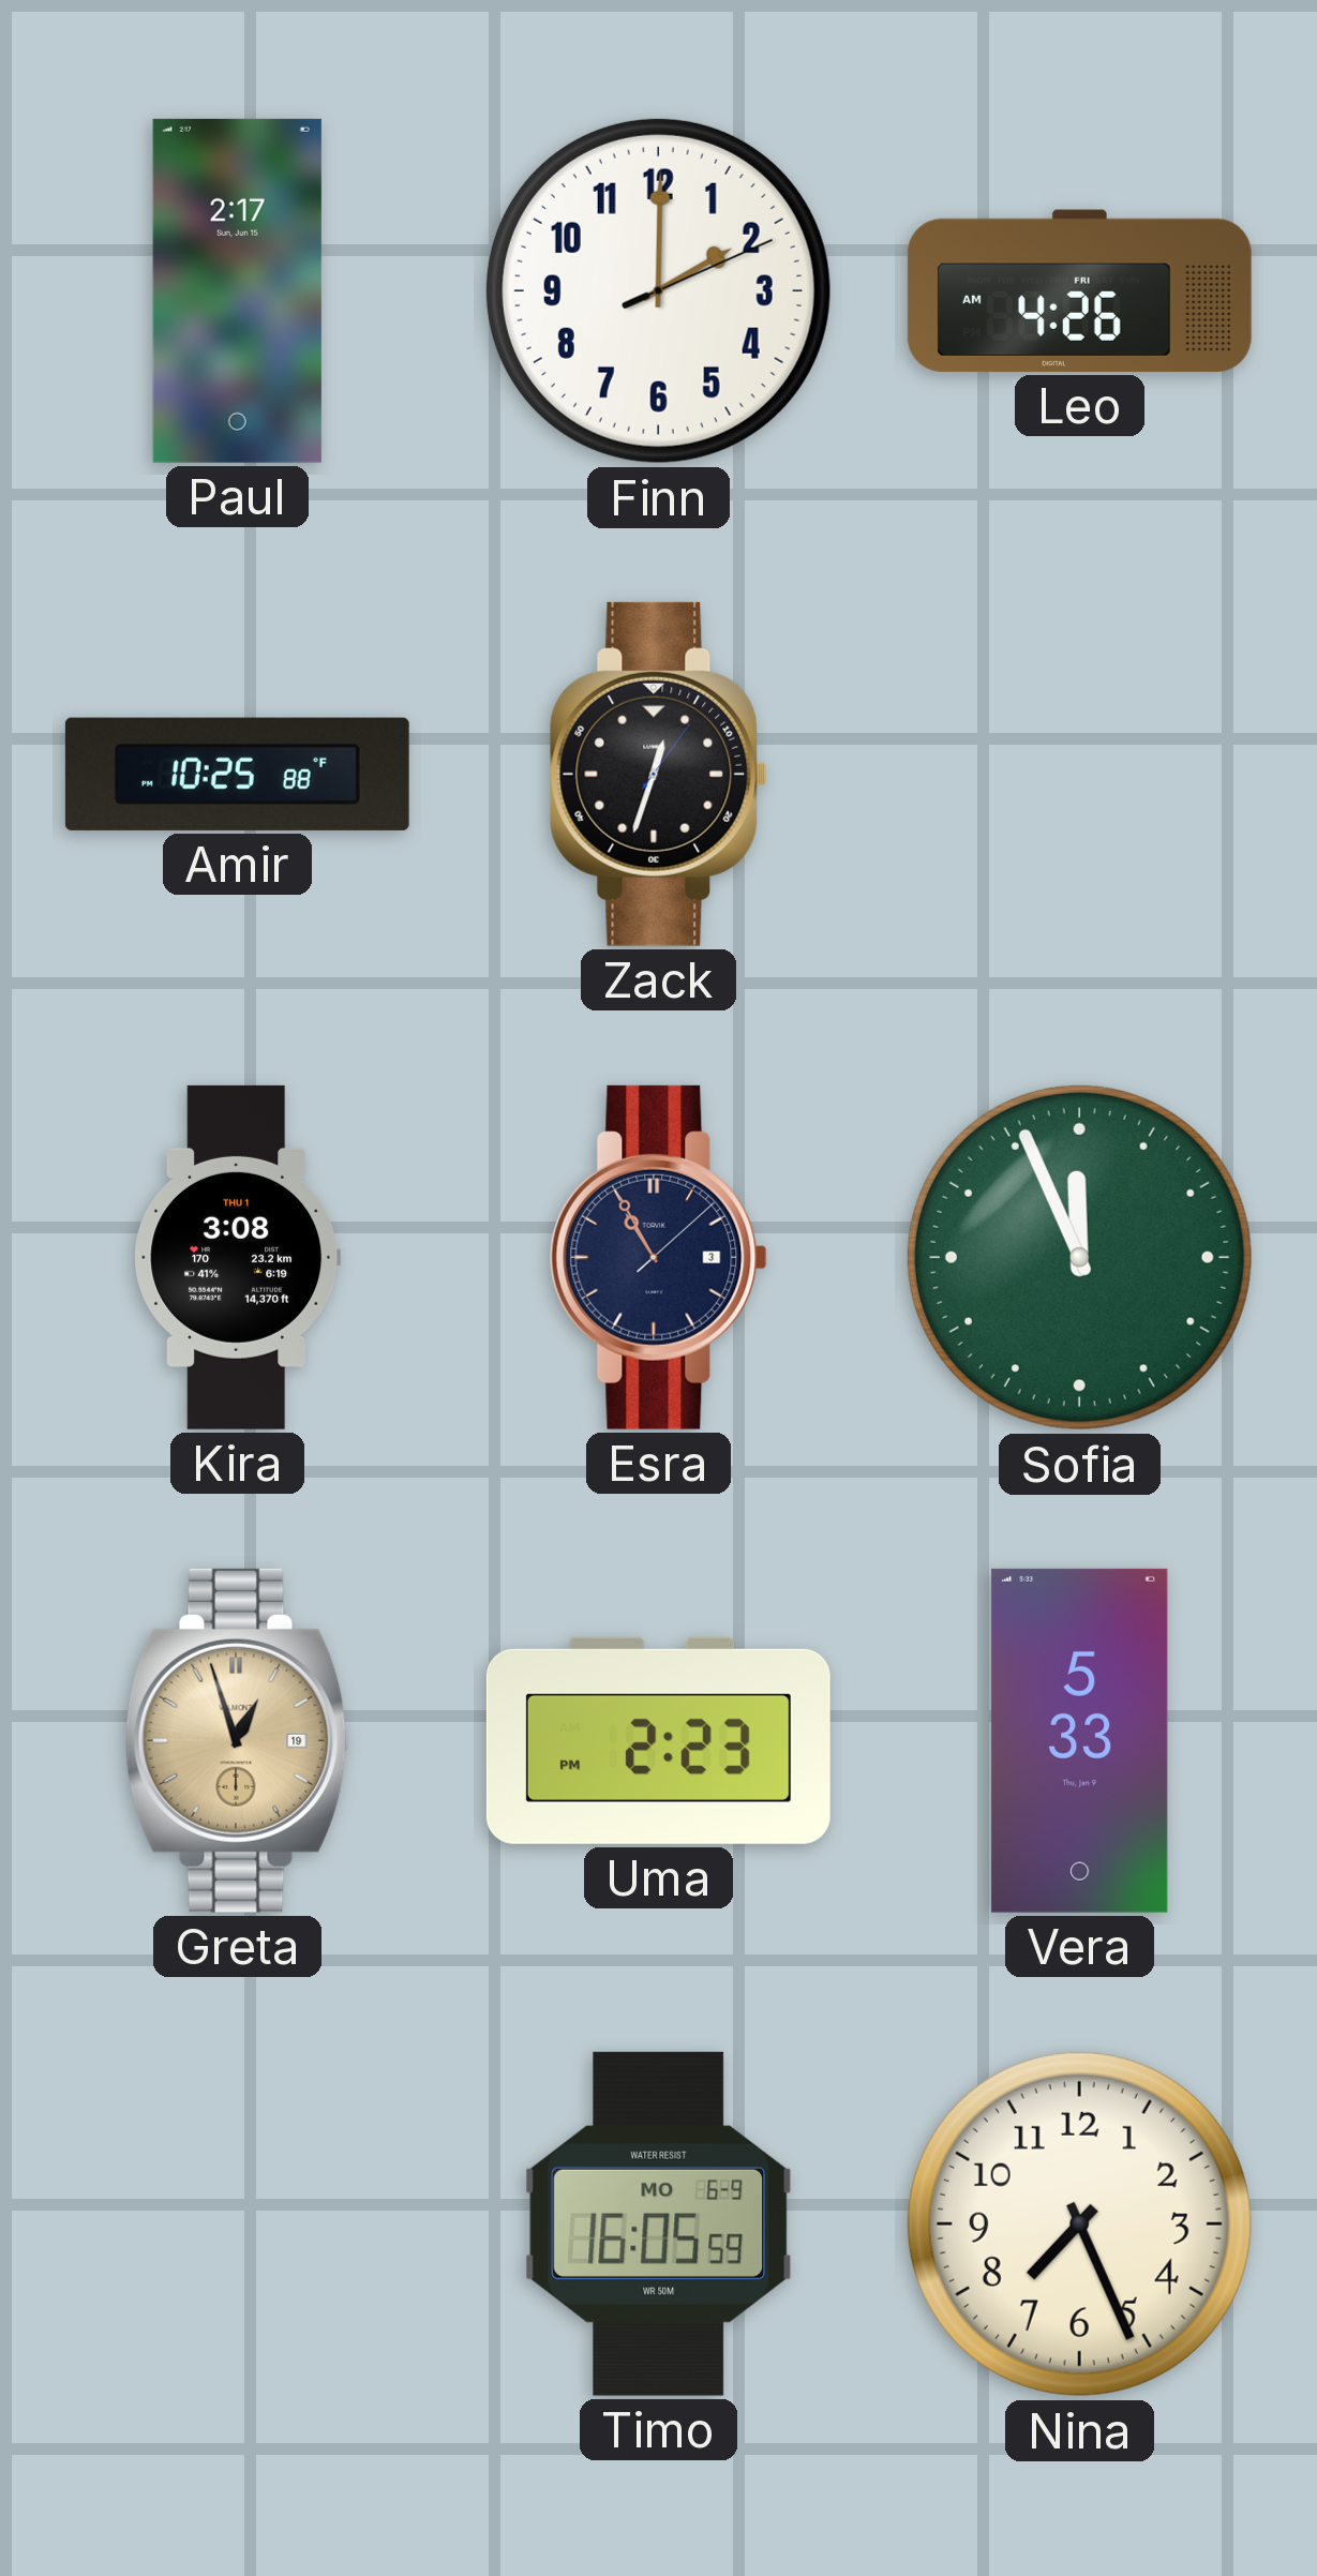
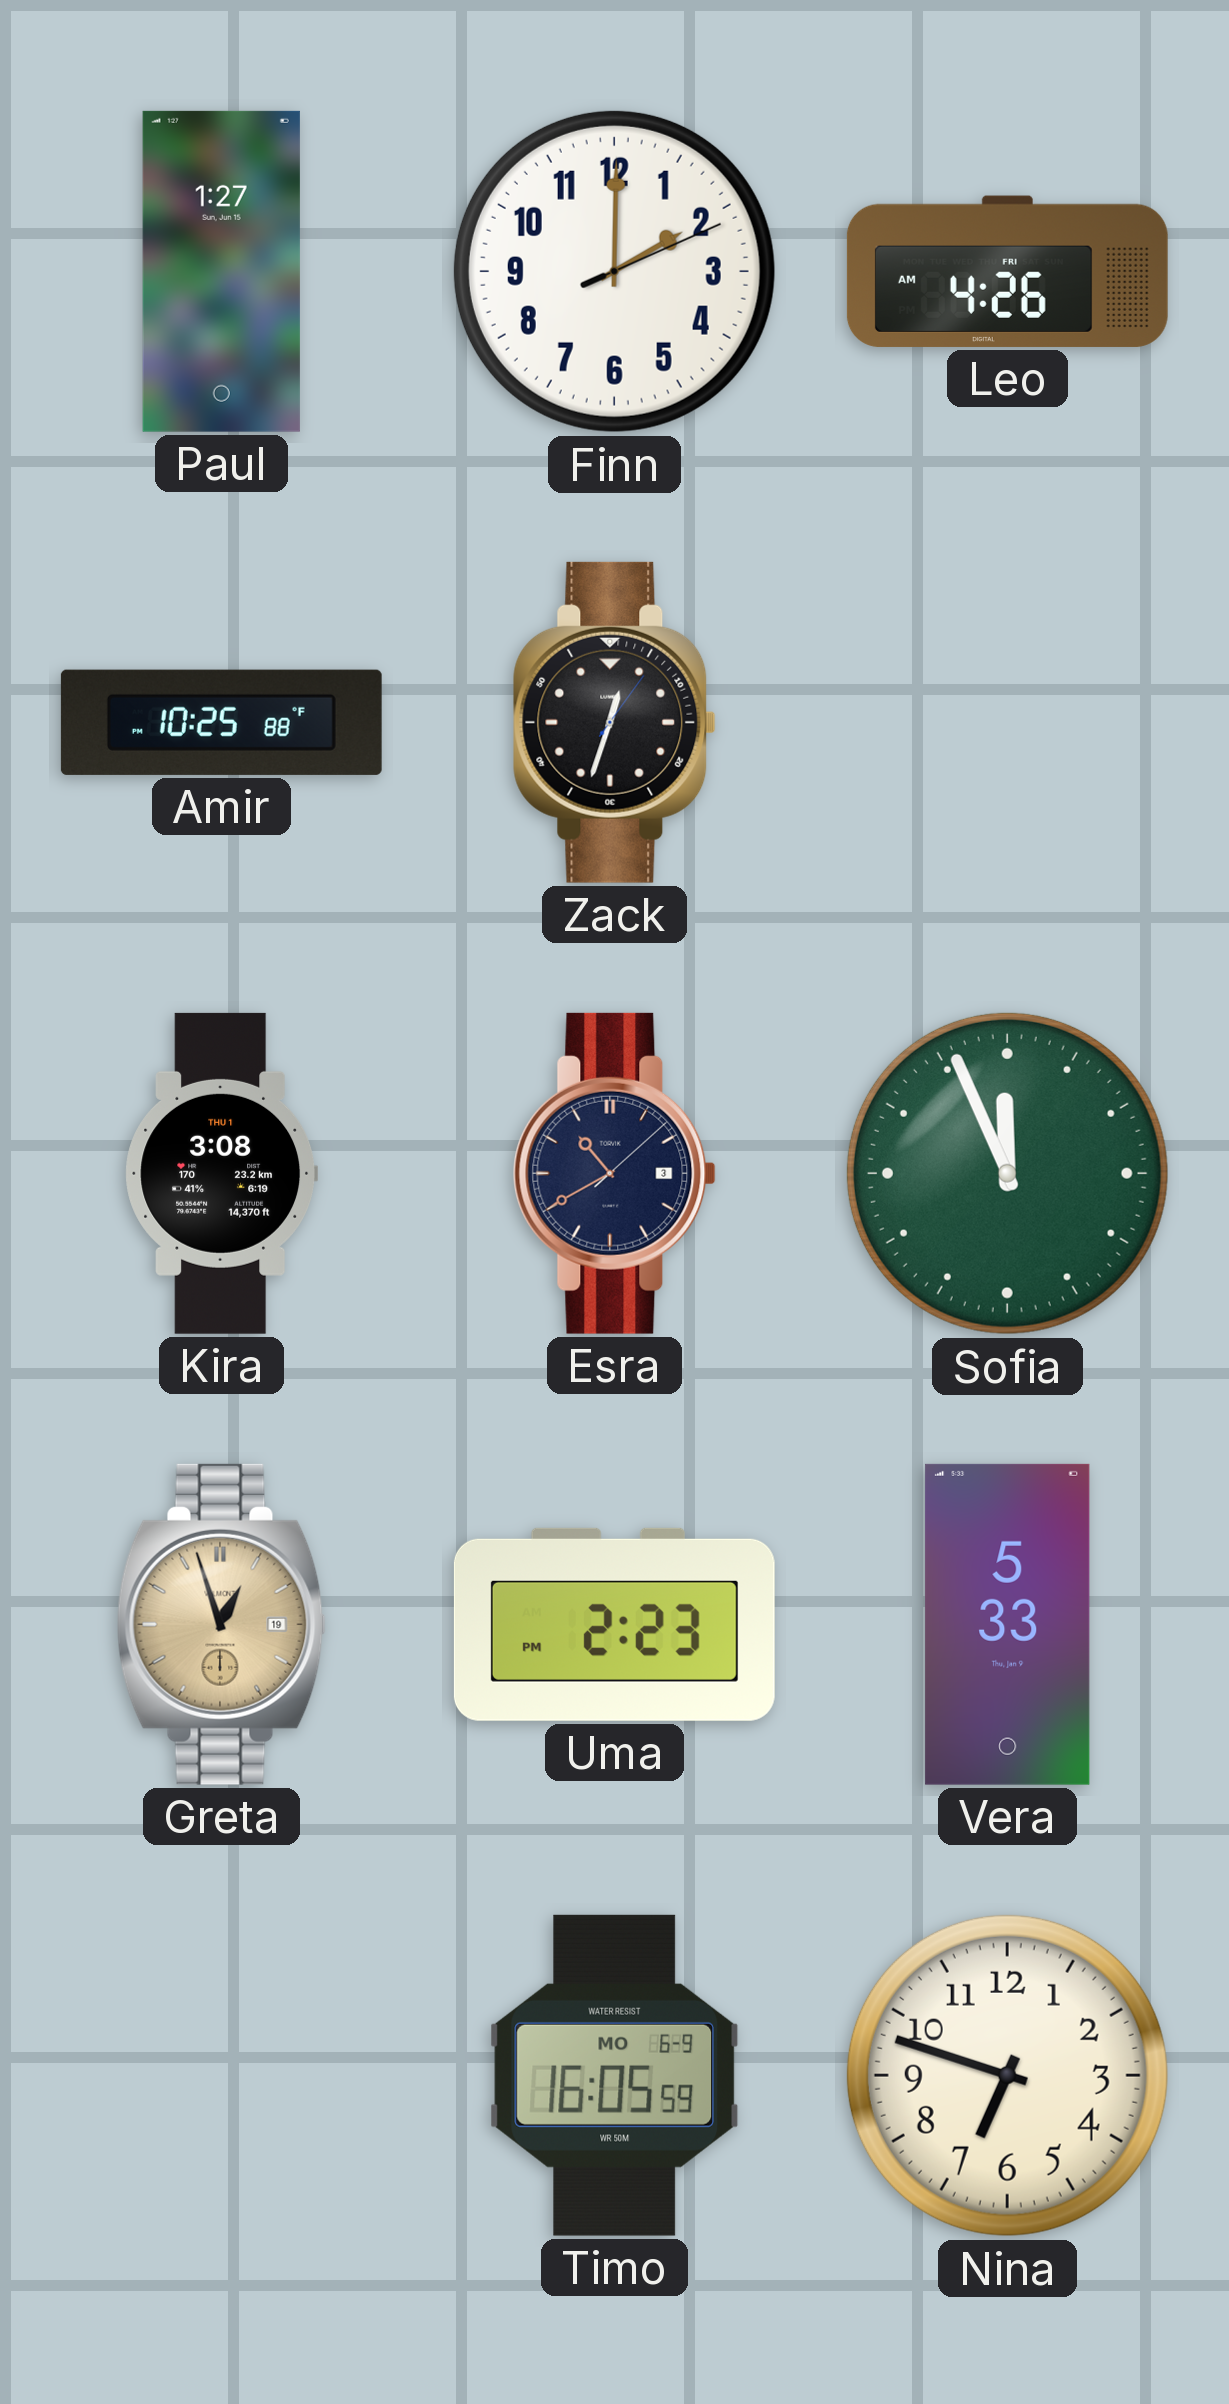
Paul: 2:17 -> 1:27
Esra: 10:55 -> 10:40
Nina: 7:26 -> 6:48
